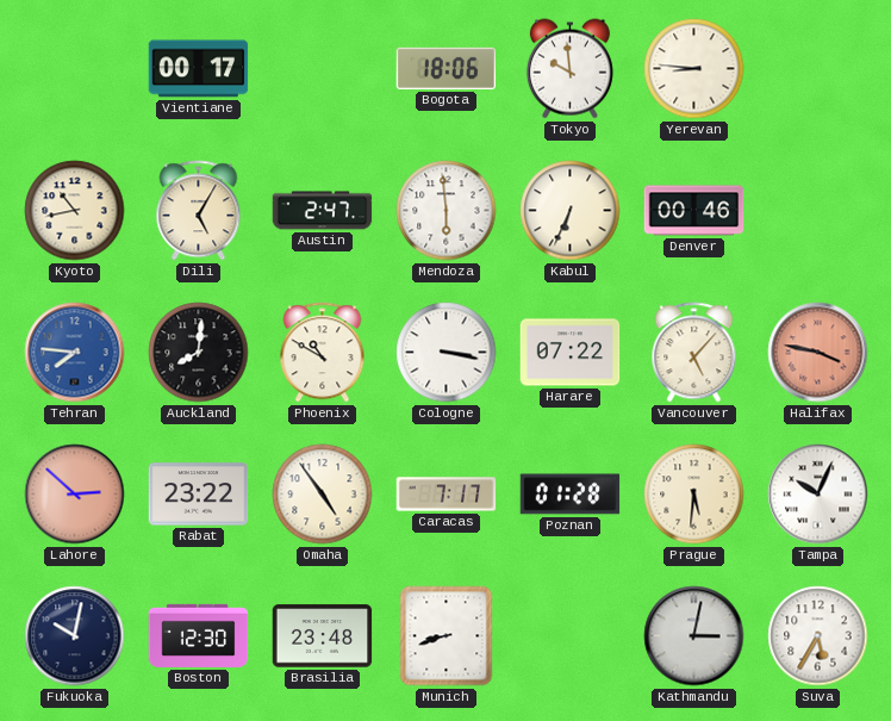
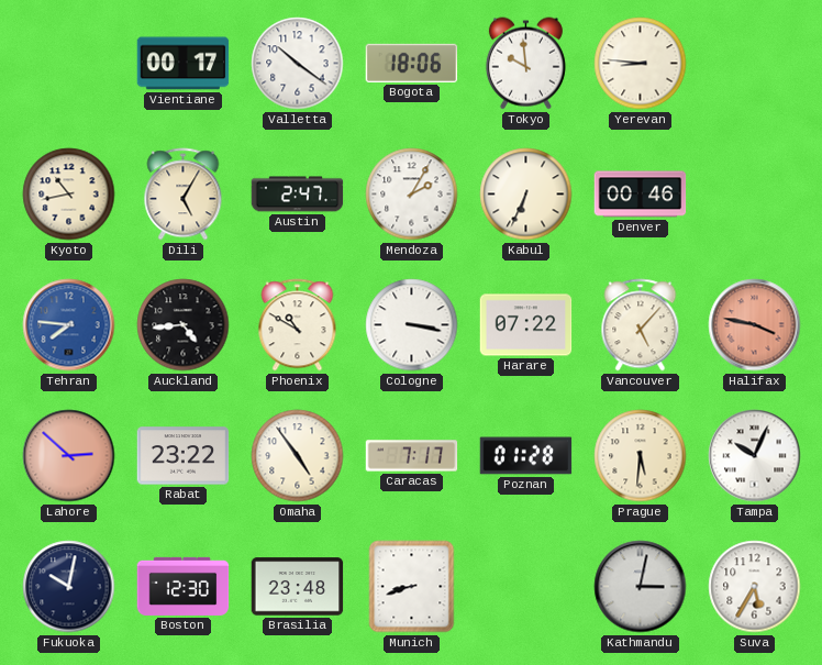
Valletta: none -> 10:21
Mendoza: 5:59 -> 2:05
Auckland: 8:01 -> 4:44
